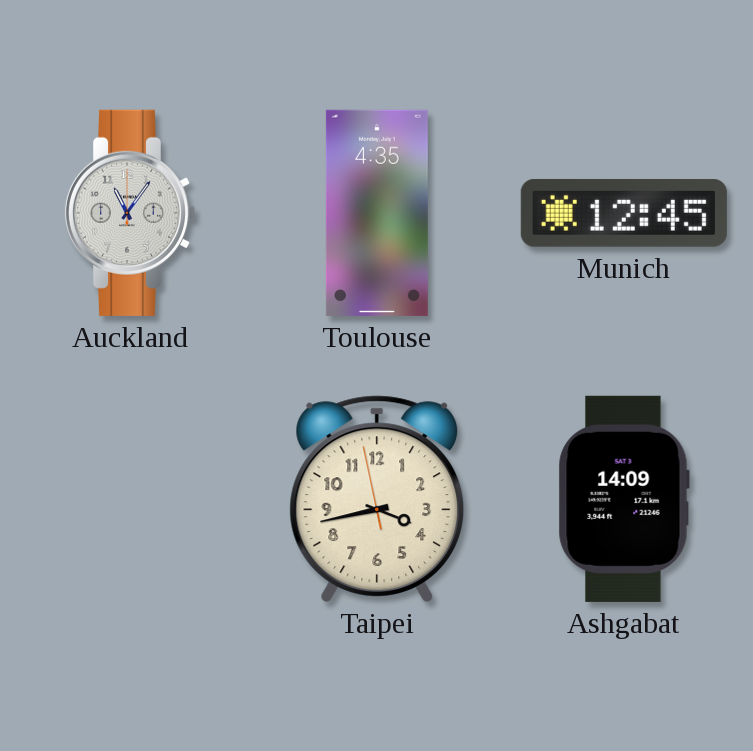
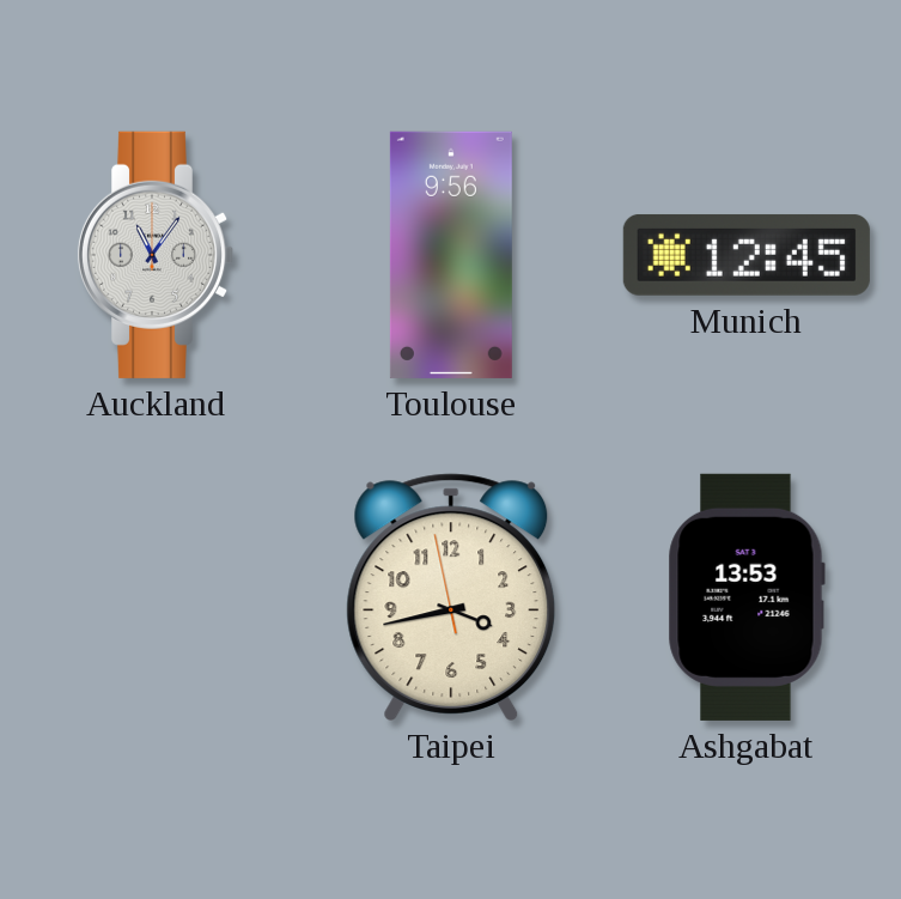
Toulouse: 4:35 -> 9:56
Ashgabat: 14:09 -> 13:53
